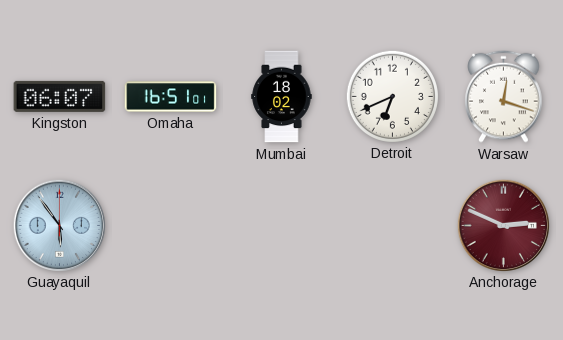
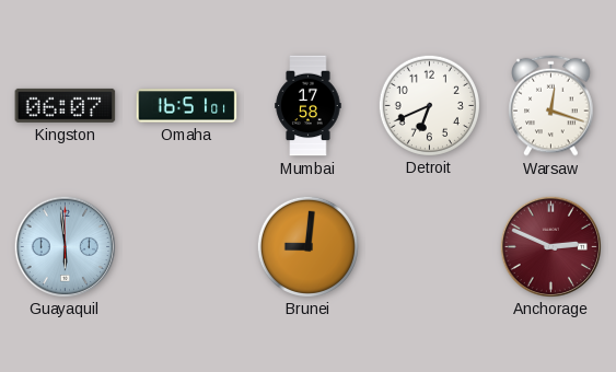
Mumbai: 18:02 -> 17:58
Guayaquil: 5:54 -> 5:59
Brunei: none -> 9:01
